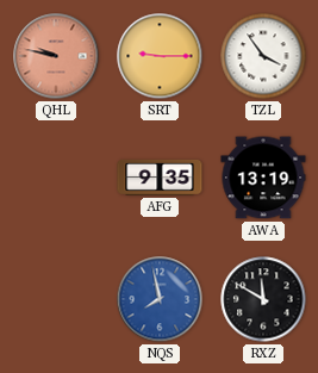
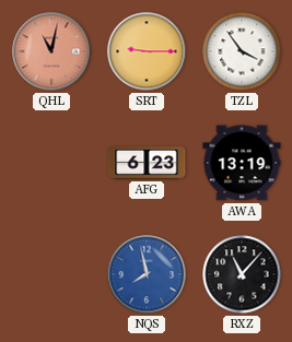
QHL: 9:47 -> 11:02
AFG: 9:35 -> 6:23
RXZ: 11:50 -> 11:07
